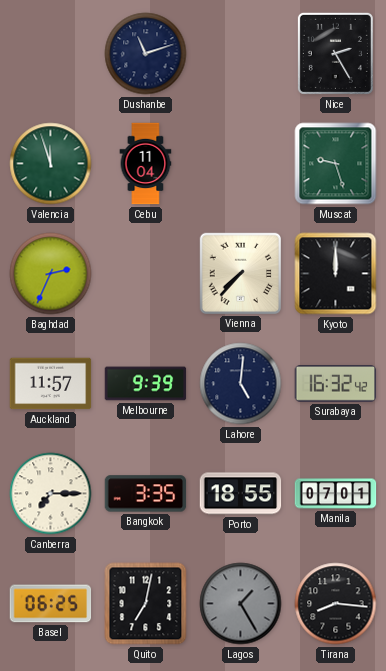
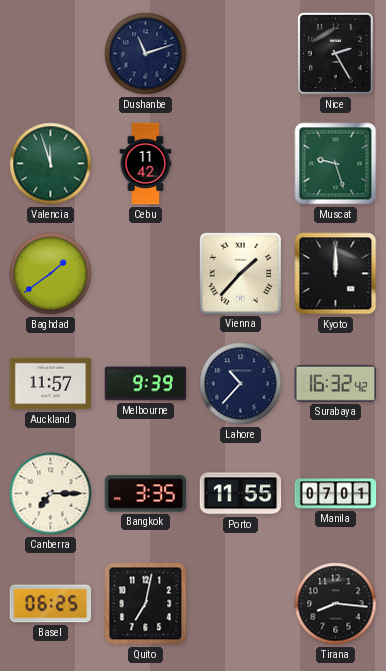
Cebu: 11:04 -> 11:42
Baghdad: 2:34 -> 1:39
Vienna: 7:37 -> 1:37
Lahore: 5:01 -> 10:37
Porto: 18:55 -> 11:55
Lagos: 1:25 -> none
